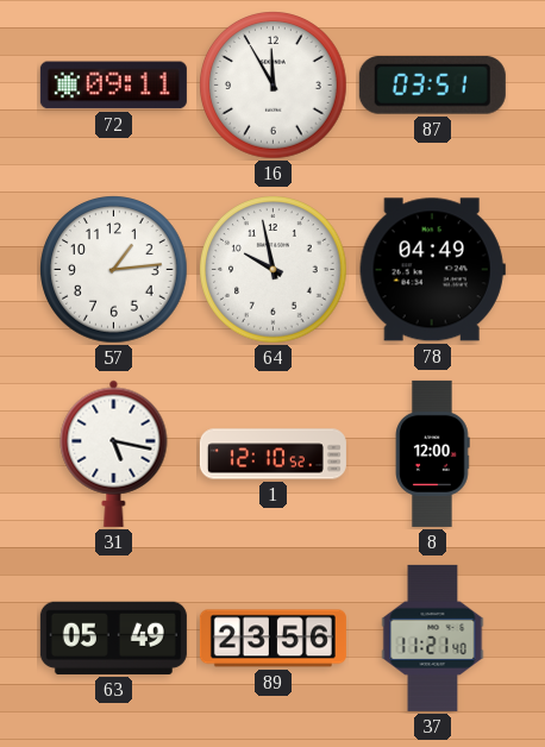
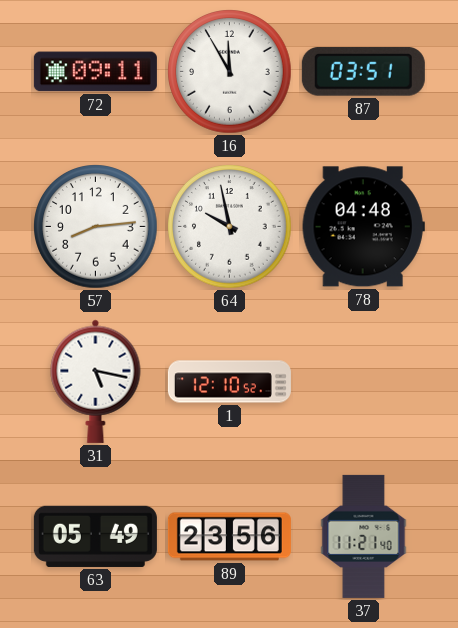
57: 1:14 -> 8:14
78: 04:49 -> 04:48
8: 12:00 -> none
